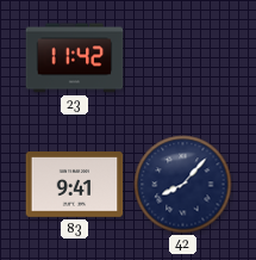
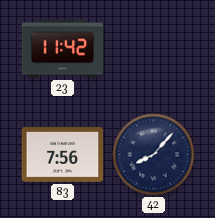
83: 9:41 -> 7:56
